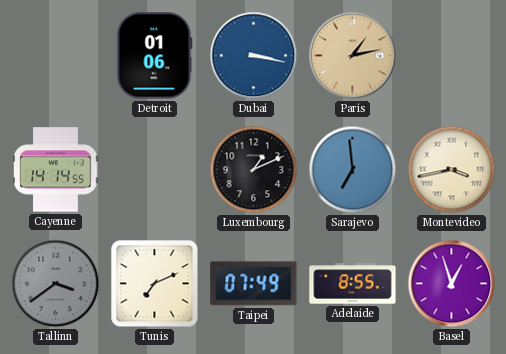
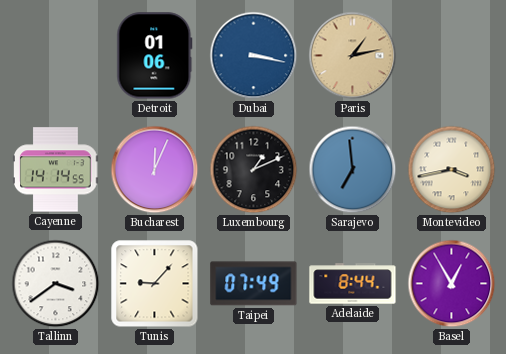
Bucharest: none -> 12:04
Tallinn dial: grey -> white
Tunis: 7:11 -> 9:07
Adelaide: 8:55 -> 8:44
Basel: 12:57 -> 12:55
